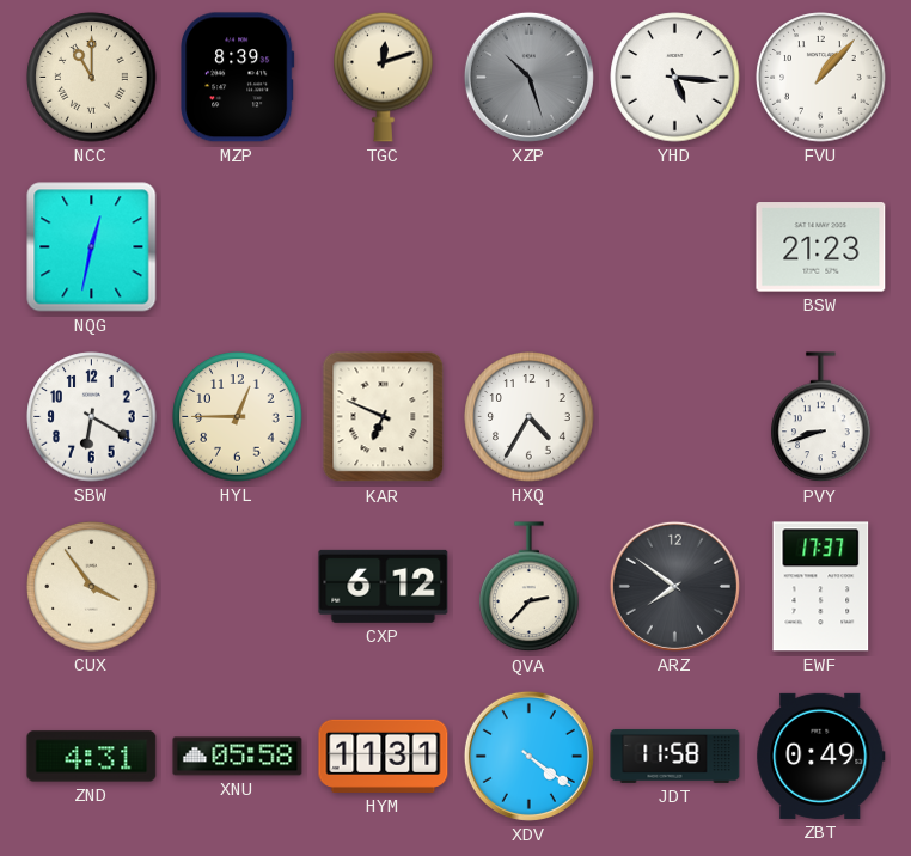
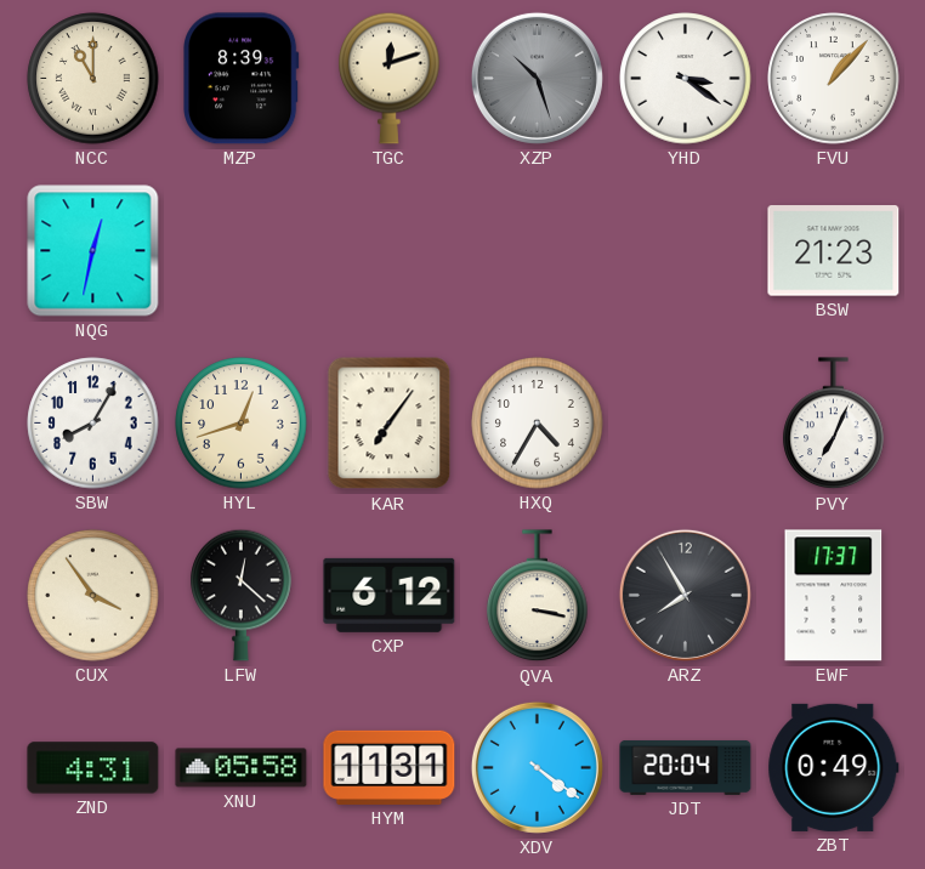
YHD: 5:16 -> 3:21
SBW: 6:20 -> 8:05
HYL: 12:45 -> 12:42
KAR: 6:49 -> 7:06
PVY: 8:42 -> 7:04
LFW: none -> 12:22
QVA: 2:37 -> 3:17
ARZ: 7:51 -> 7:55
JDT: 11:58 -> 20:04
